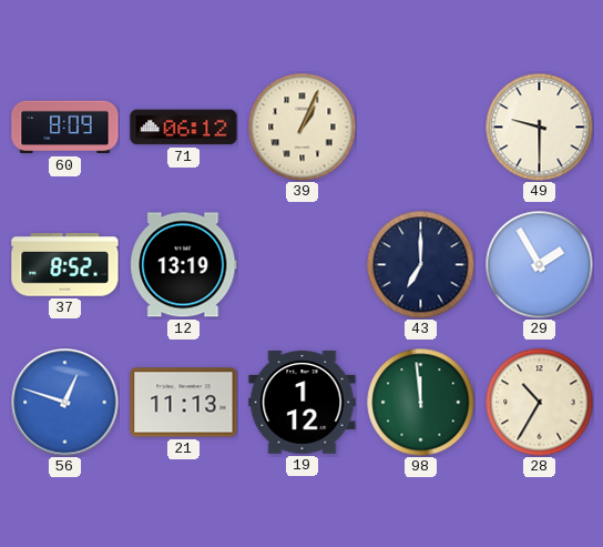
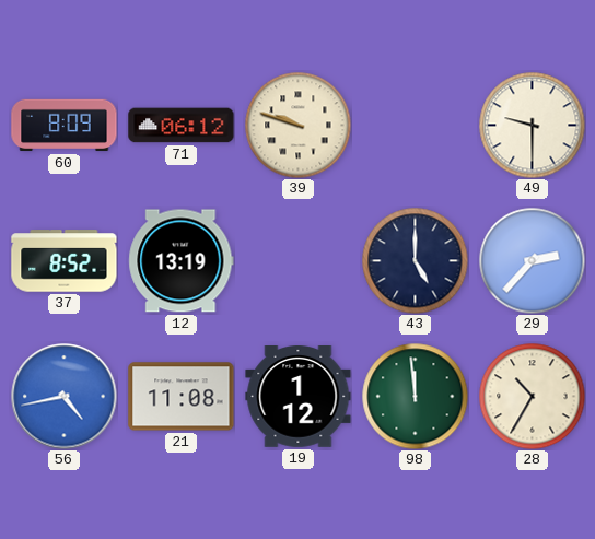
39: 1:04 -> 9:48
43: 7:00 -> 5:00
29: 1:55 -> 2:37
56: 12:48 -> 4:43
21: 11:13 -> 11:08
